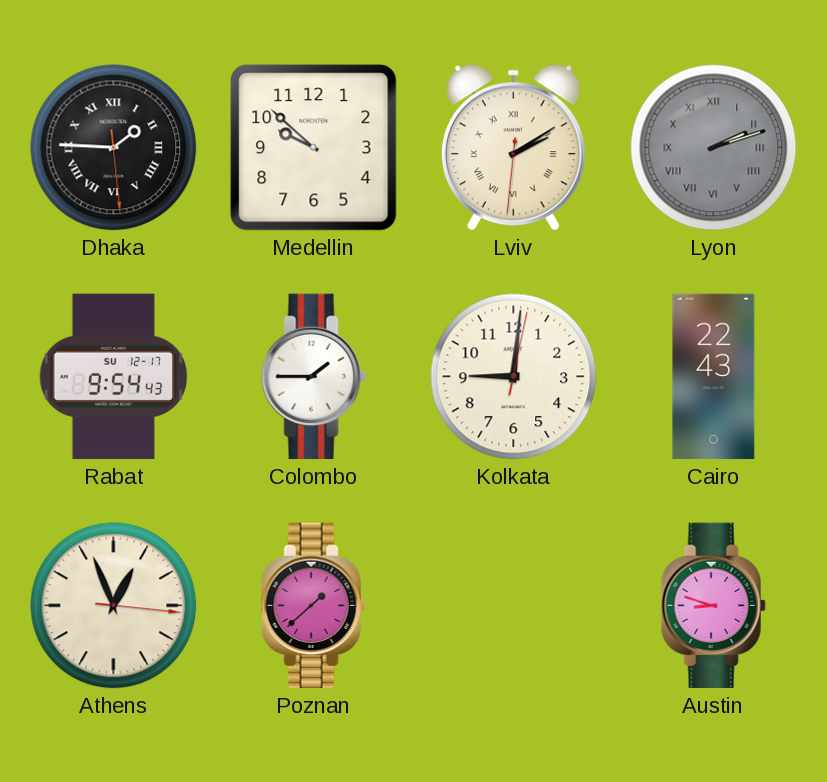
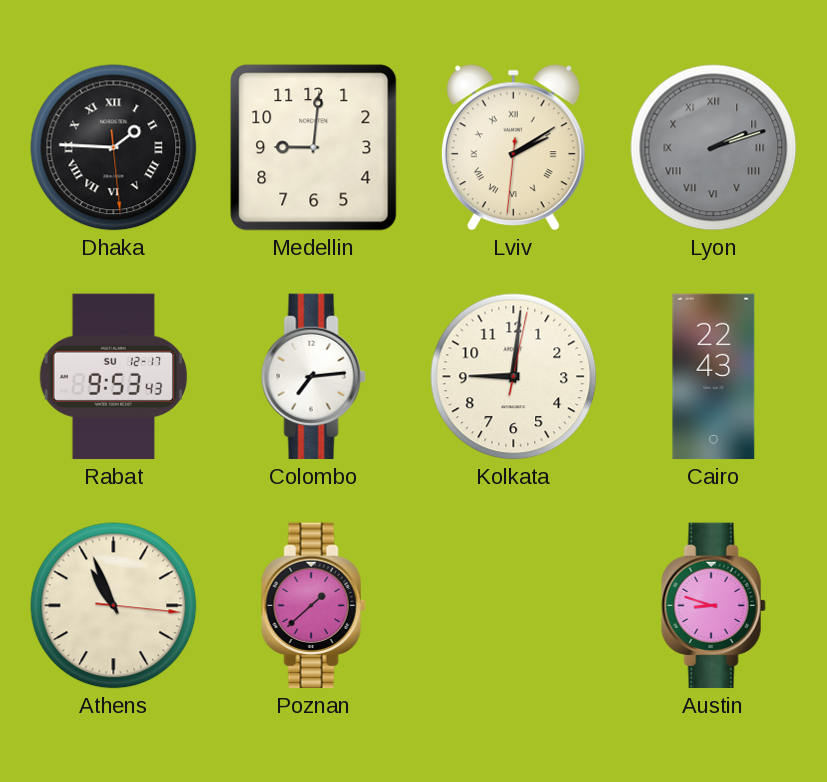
Medellin: 9:52 -> 9:01
Rabat: 9:54 -> 9:53
Colombo: 1:45 -> 7:14
Athens: 12:56 -> 10:56
